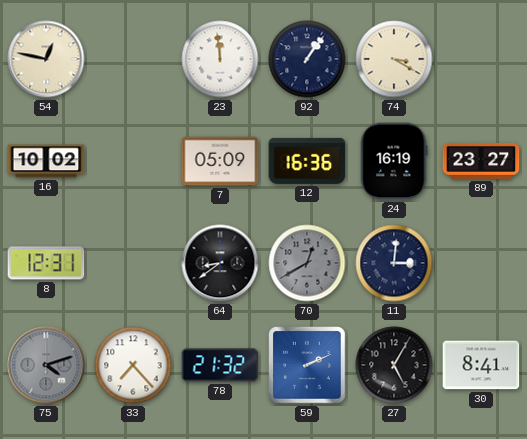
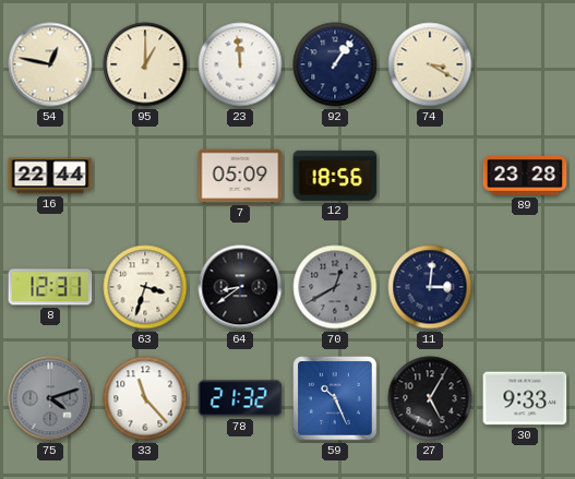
95: none -> 1:00
16: 10:02 -> 22:44
12: 16:36 -> 18:56
24: 16:19 -> none
89: 23:27 -> 23:28
63: none -> 3:33
33: 7:23 -> 11:23
59: 2:11 -> 10:26
30: 8:41 -> 9:33
